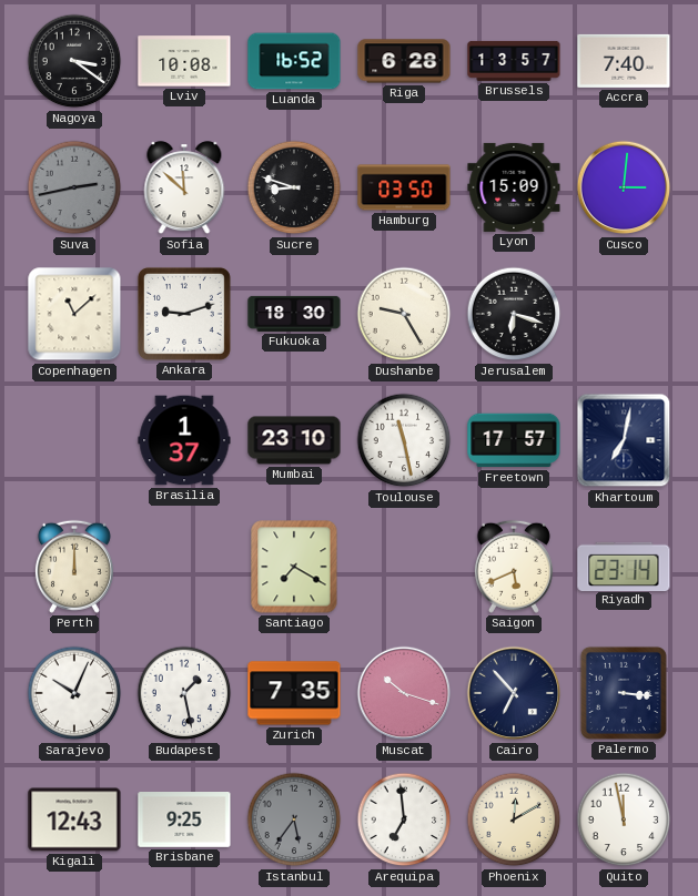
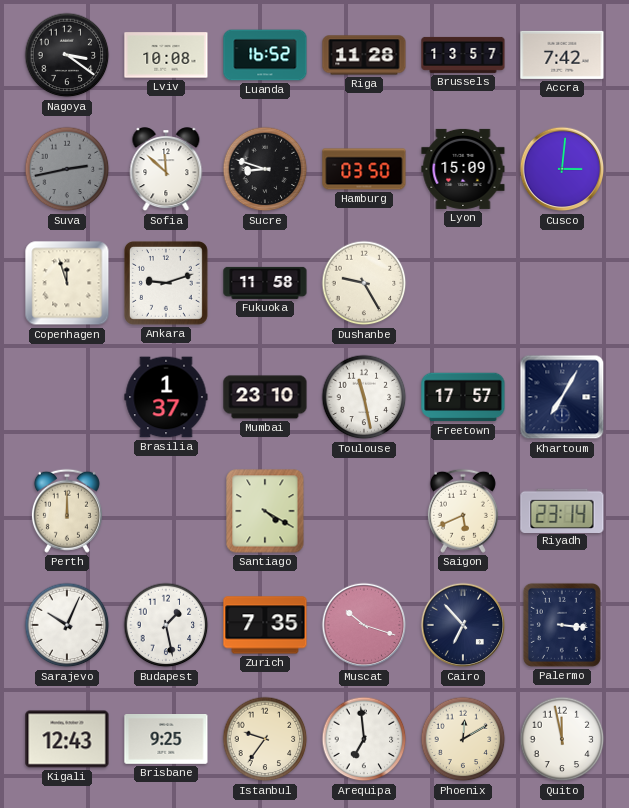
Riga: 6:28 -> 11:28
Accra: 7:40 -> 7:42
Copenhagen: 11:08 -> 11:57
Fukuoka: 18:30 -> 11:58
Jerusalem: 6:18 -> none
Khartoum: 7:02 -> 7:05
Santiago: 7:20 -> 4:20
Istanbul: 5:36 -> 9:36
Istanbul dial: grey -> cream
